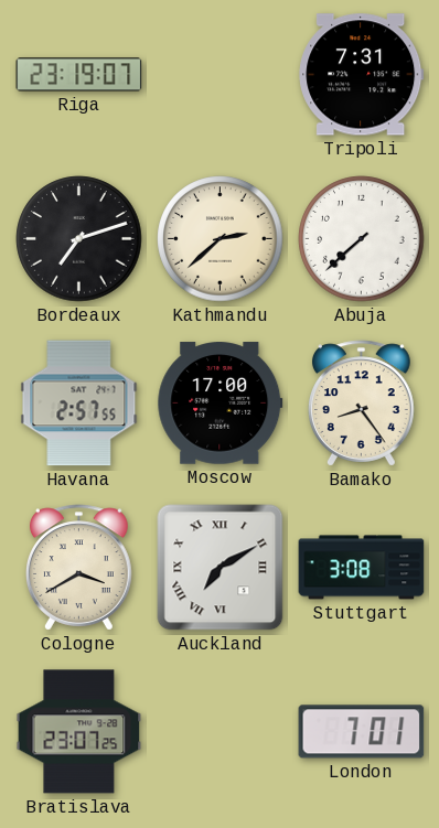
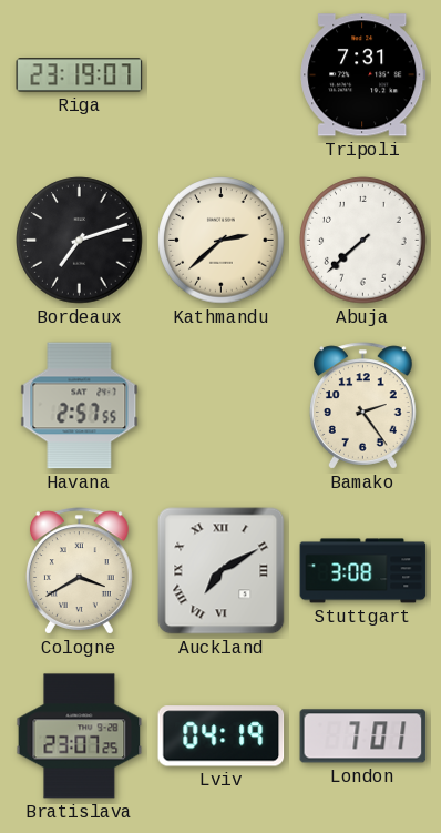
Moscow: 17:00 -> none
Bamako: 8:24 -> 2:24
Lviv: none -> 04:19
